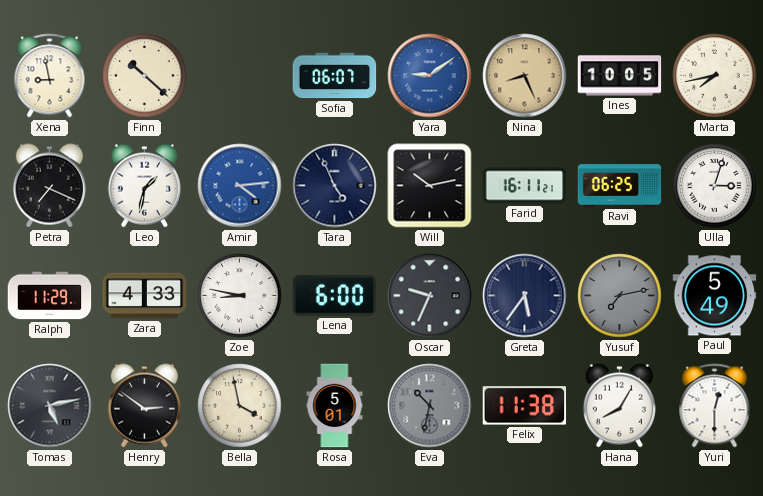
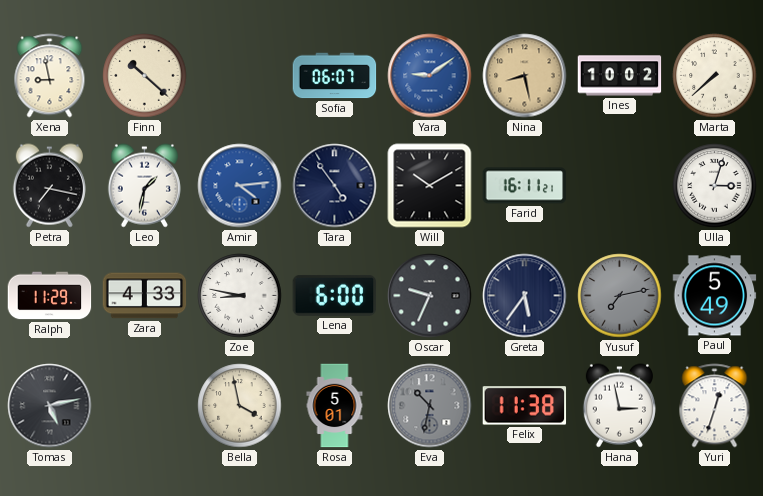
Nina: 8:26 -> 8:28
Ines: 10:05 -> 10:02
Marta: 7:43 -> 7:38
Petra: 7:19 -> 7:17
Tara: 4:56 -> 4:54
Will: 10:13 -> 10:10
Ravi: 06:25 -> none
Henry: 2:51 -> none
Hana: 8:05 -> 2:58
Yuri: 12:30 -> 12:33
